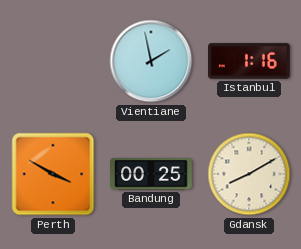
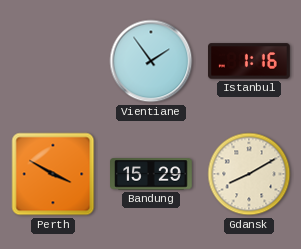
Vientiane: 1:58 -> 1:54
Bandung: 00:25 -> 15:29
